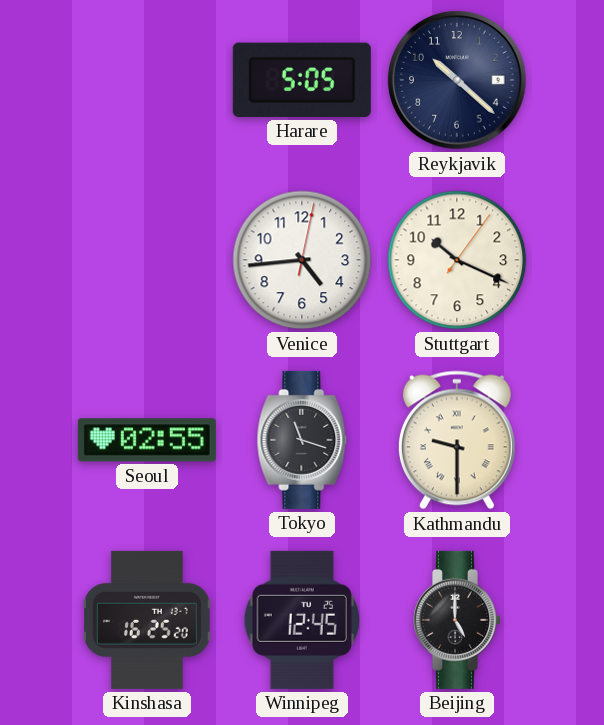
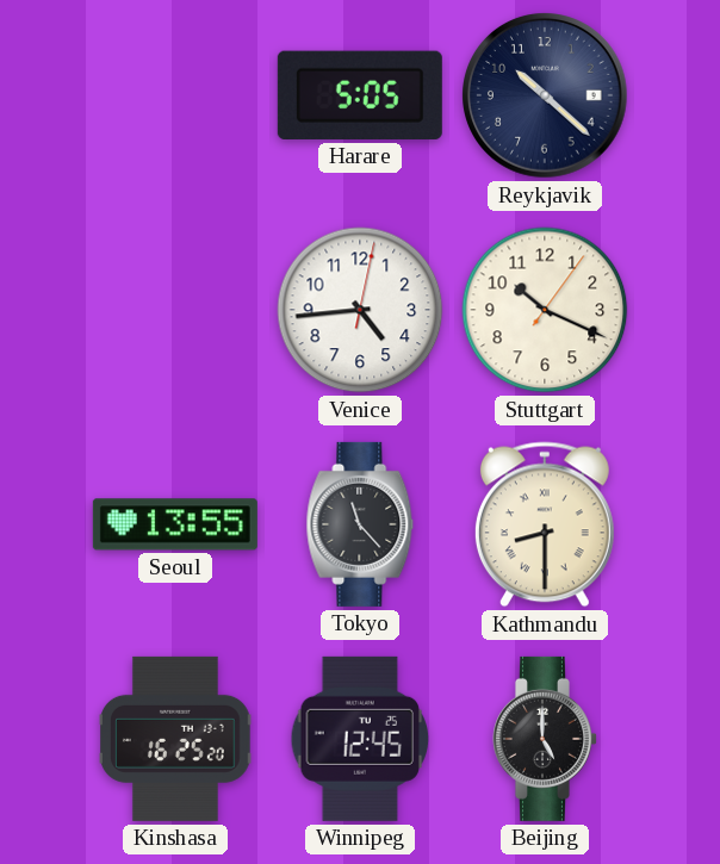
Seoul: 02:55 -> 13:55
Tokyo: 11:18 -> 11:23
Kathmandu: 9:30 -> 8:30
